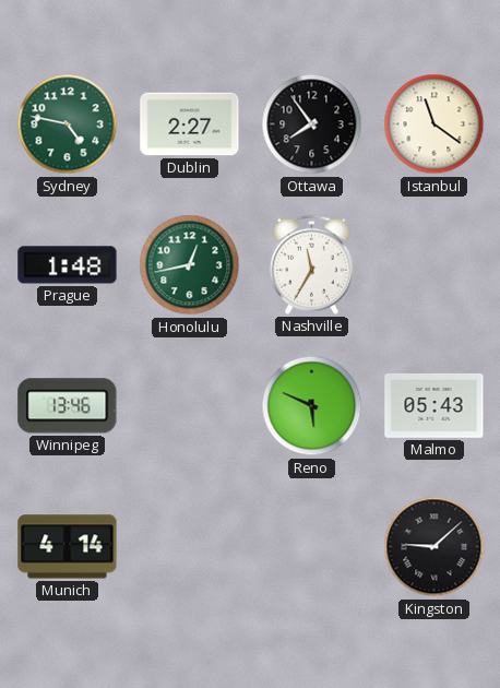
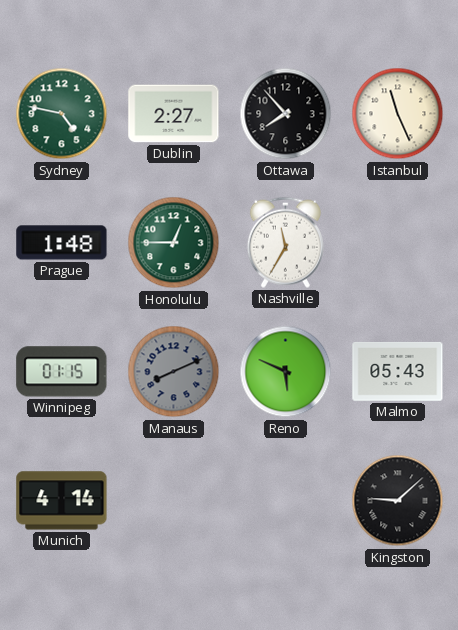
Ottawa: 7:54 -> 7:53
Istanbul: 11:21 -> 11:26
Honolulu: 12:43 -> 12:45
Winnipeg: 13:46 -> 01:15
Manaus: none -> 8:11
